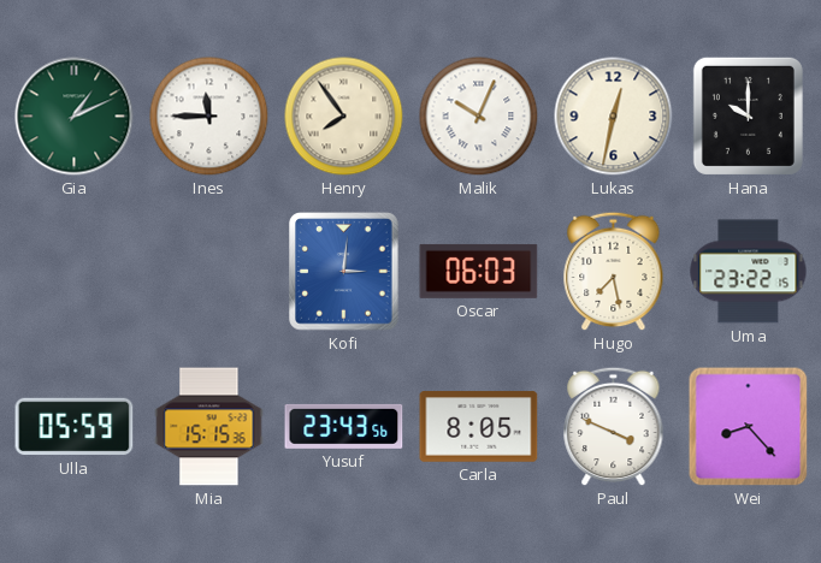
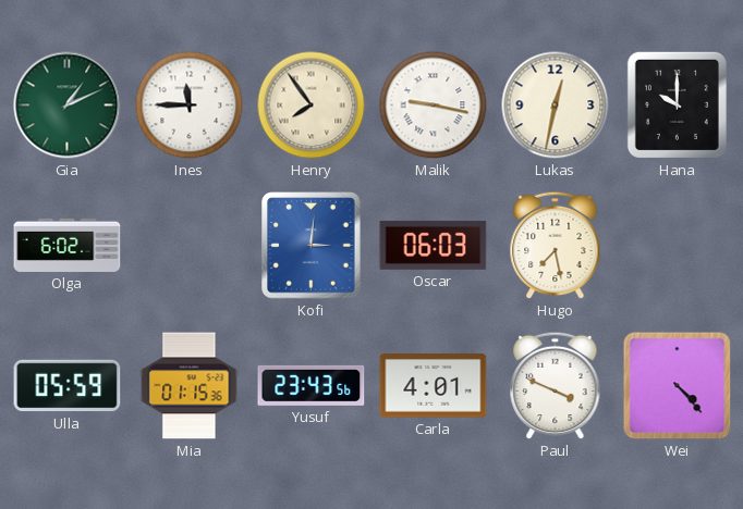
Malik: 10:04 -> 9:17
Olga: none -> 6:02
Uma: 23:22 -> none
Mia: 15:15 -> 01:15
Carla: 8:05 -> 4:01
Wei: 8:23 -> 4:23
